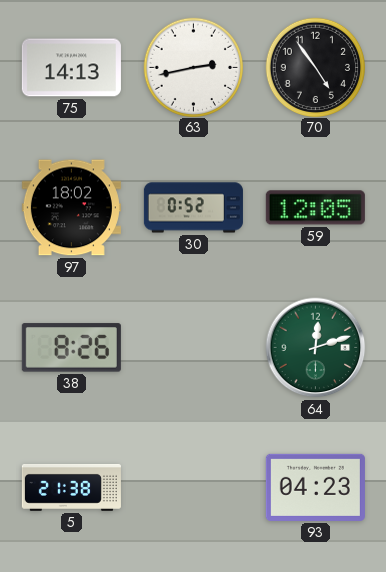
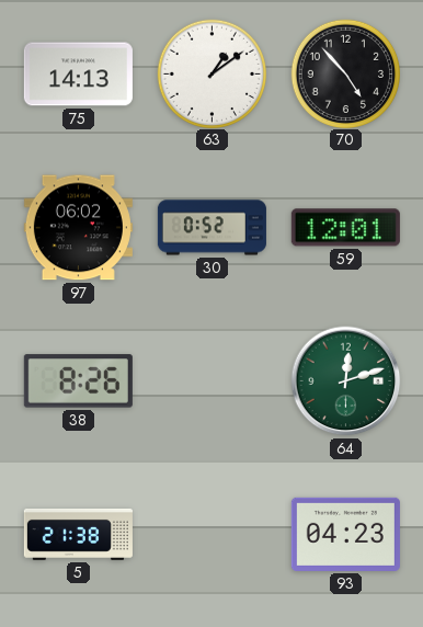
63: 2:43 -> 1:09
70: 4:54 -> 4:53
97: 18:02 -> 06:02
59: 12:05 -> 12:01
